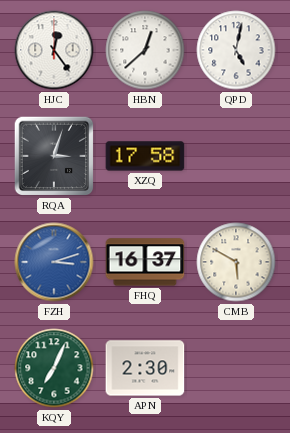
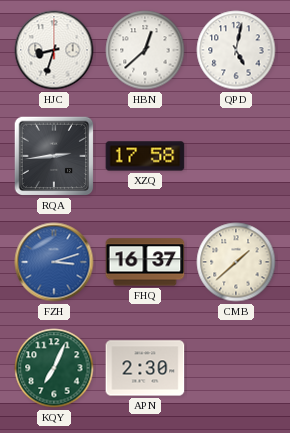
HJC: 12:24 -> 8:33
RQA: 3:03 -> 2:44
CMB: 5:50 -> 1:38
